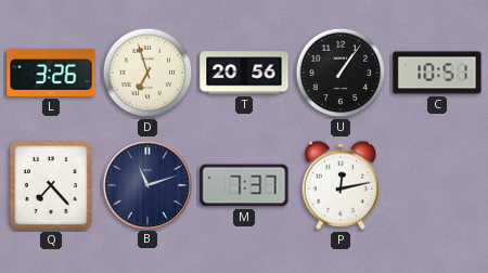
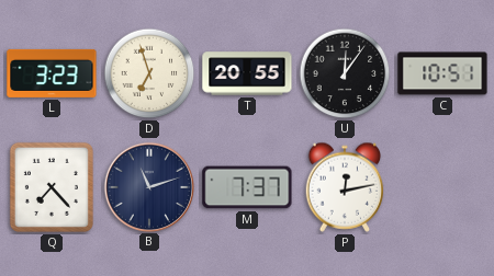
L: 3:26 -> 3:23
T: 20:56 -> 20:55
U: 1:06 -> 12:06
